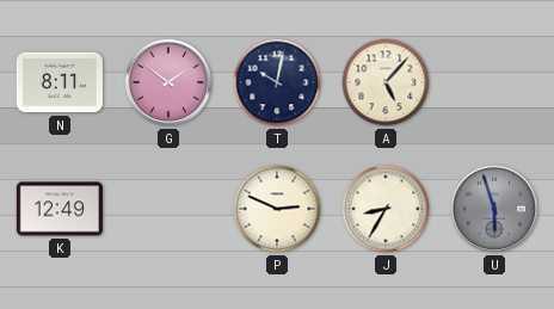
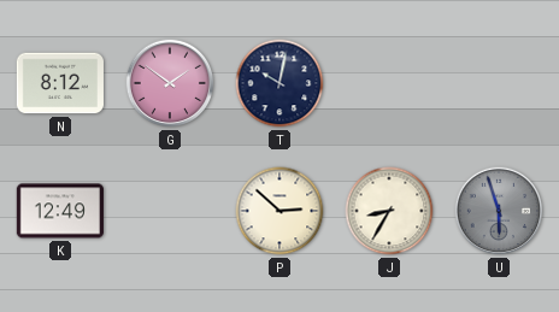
N: 8:11 -> 8:12
A: 5:07 -> none
P: 2:49 -> 2:52
